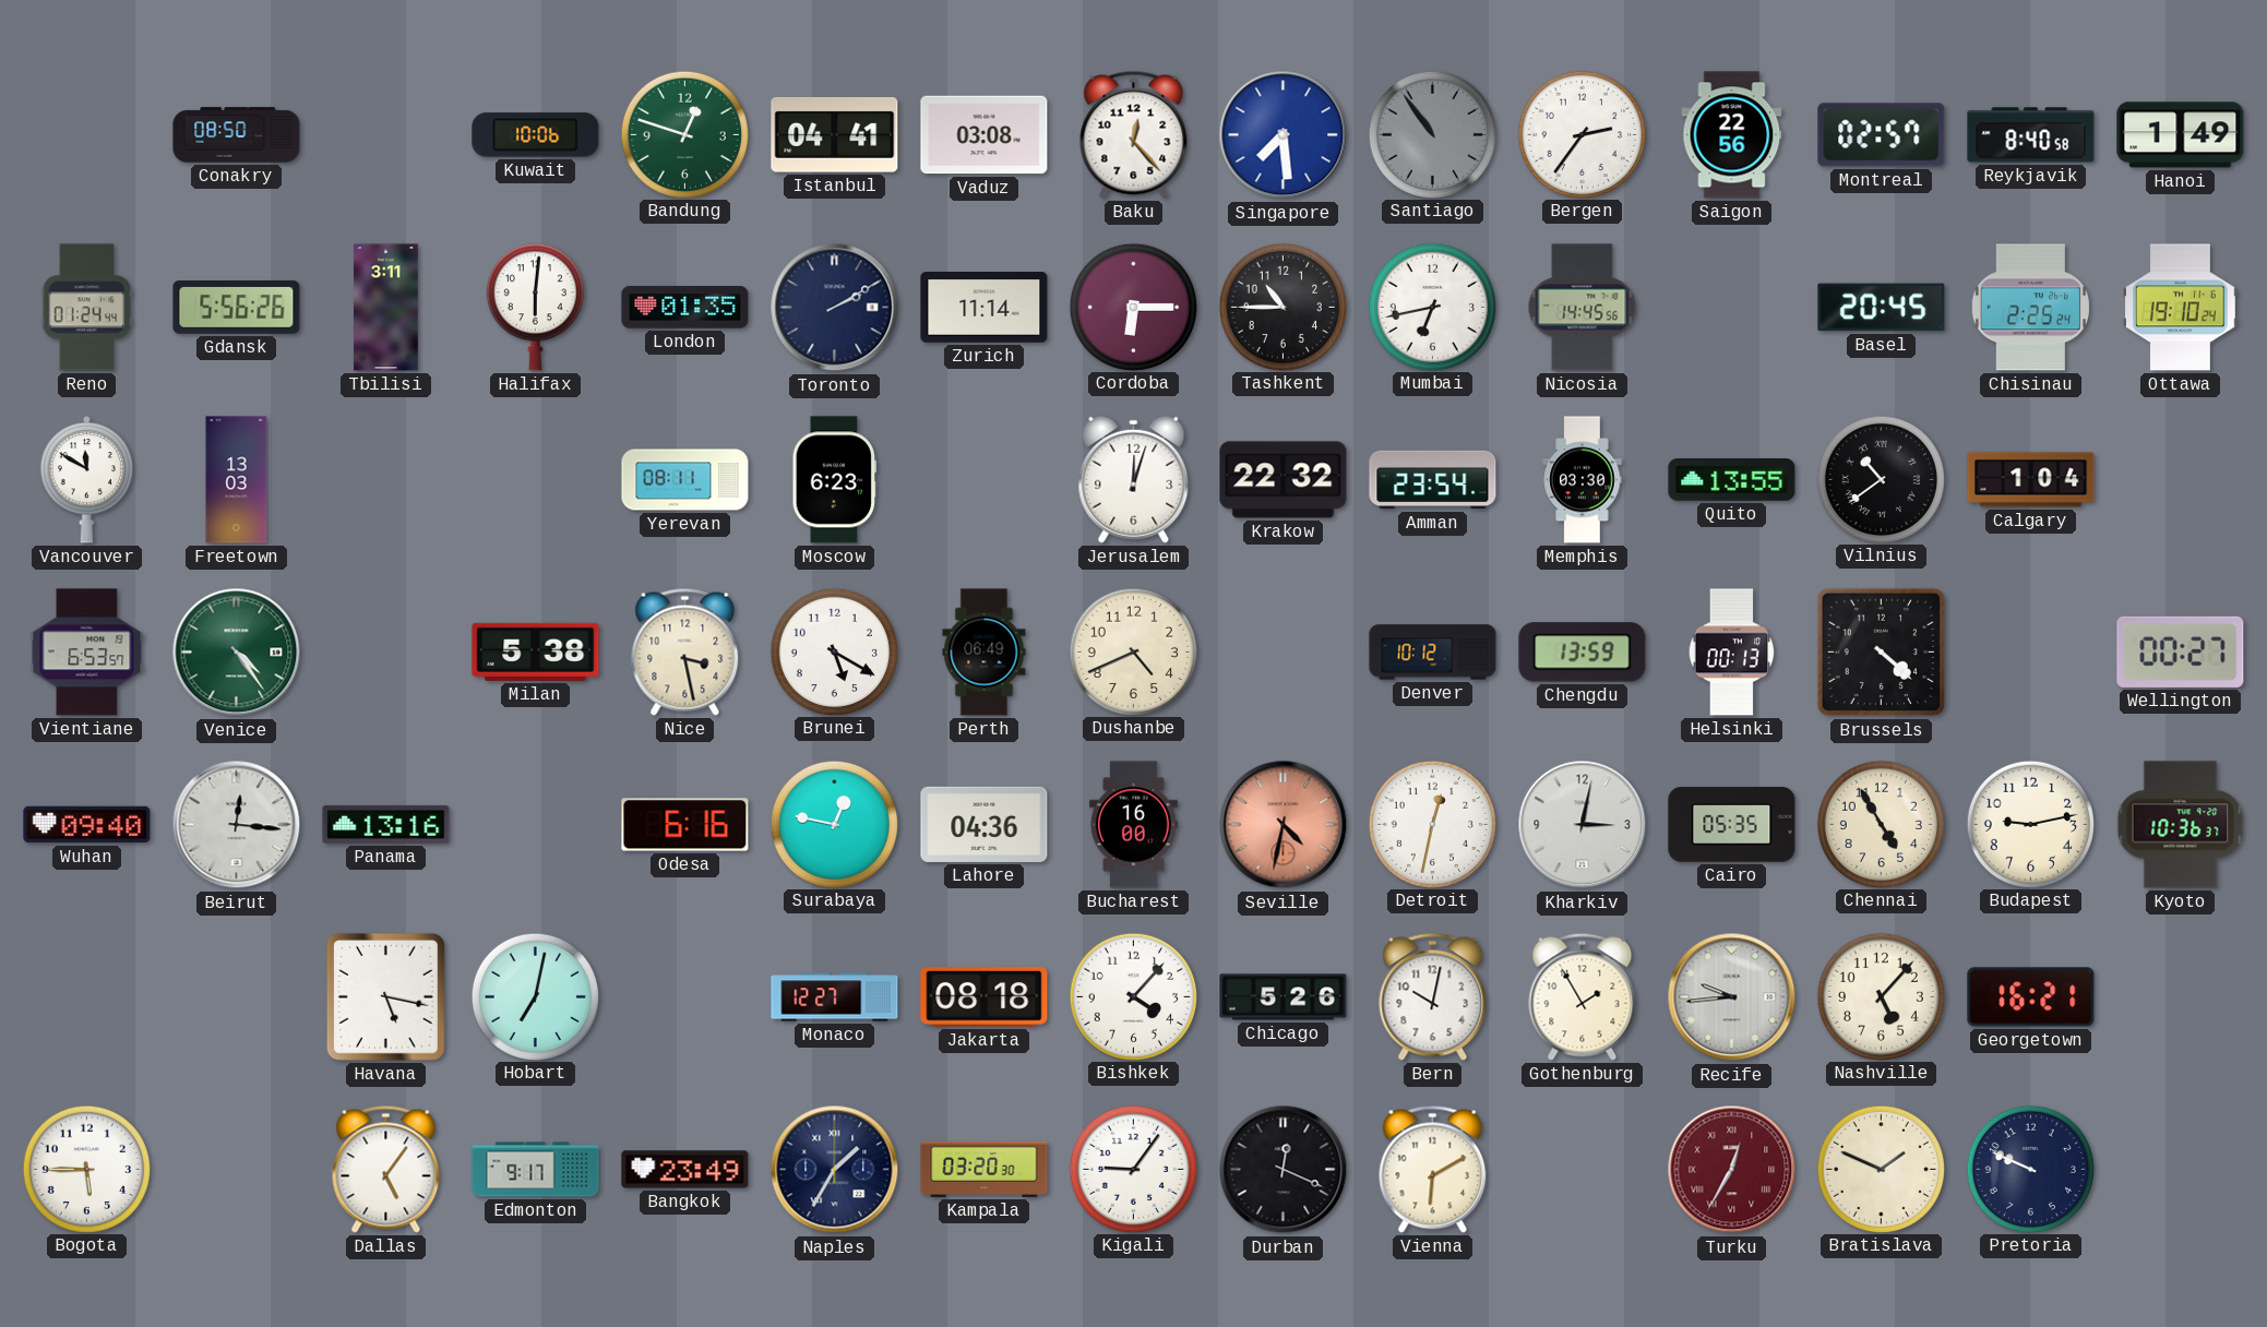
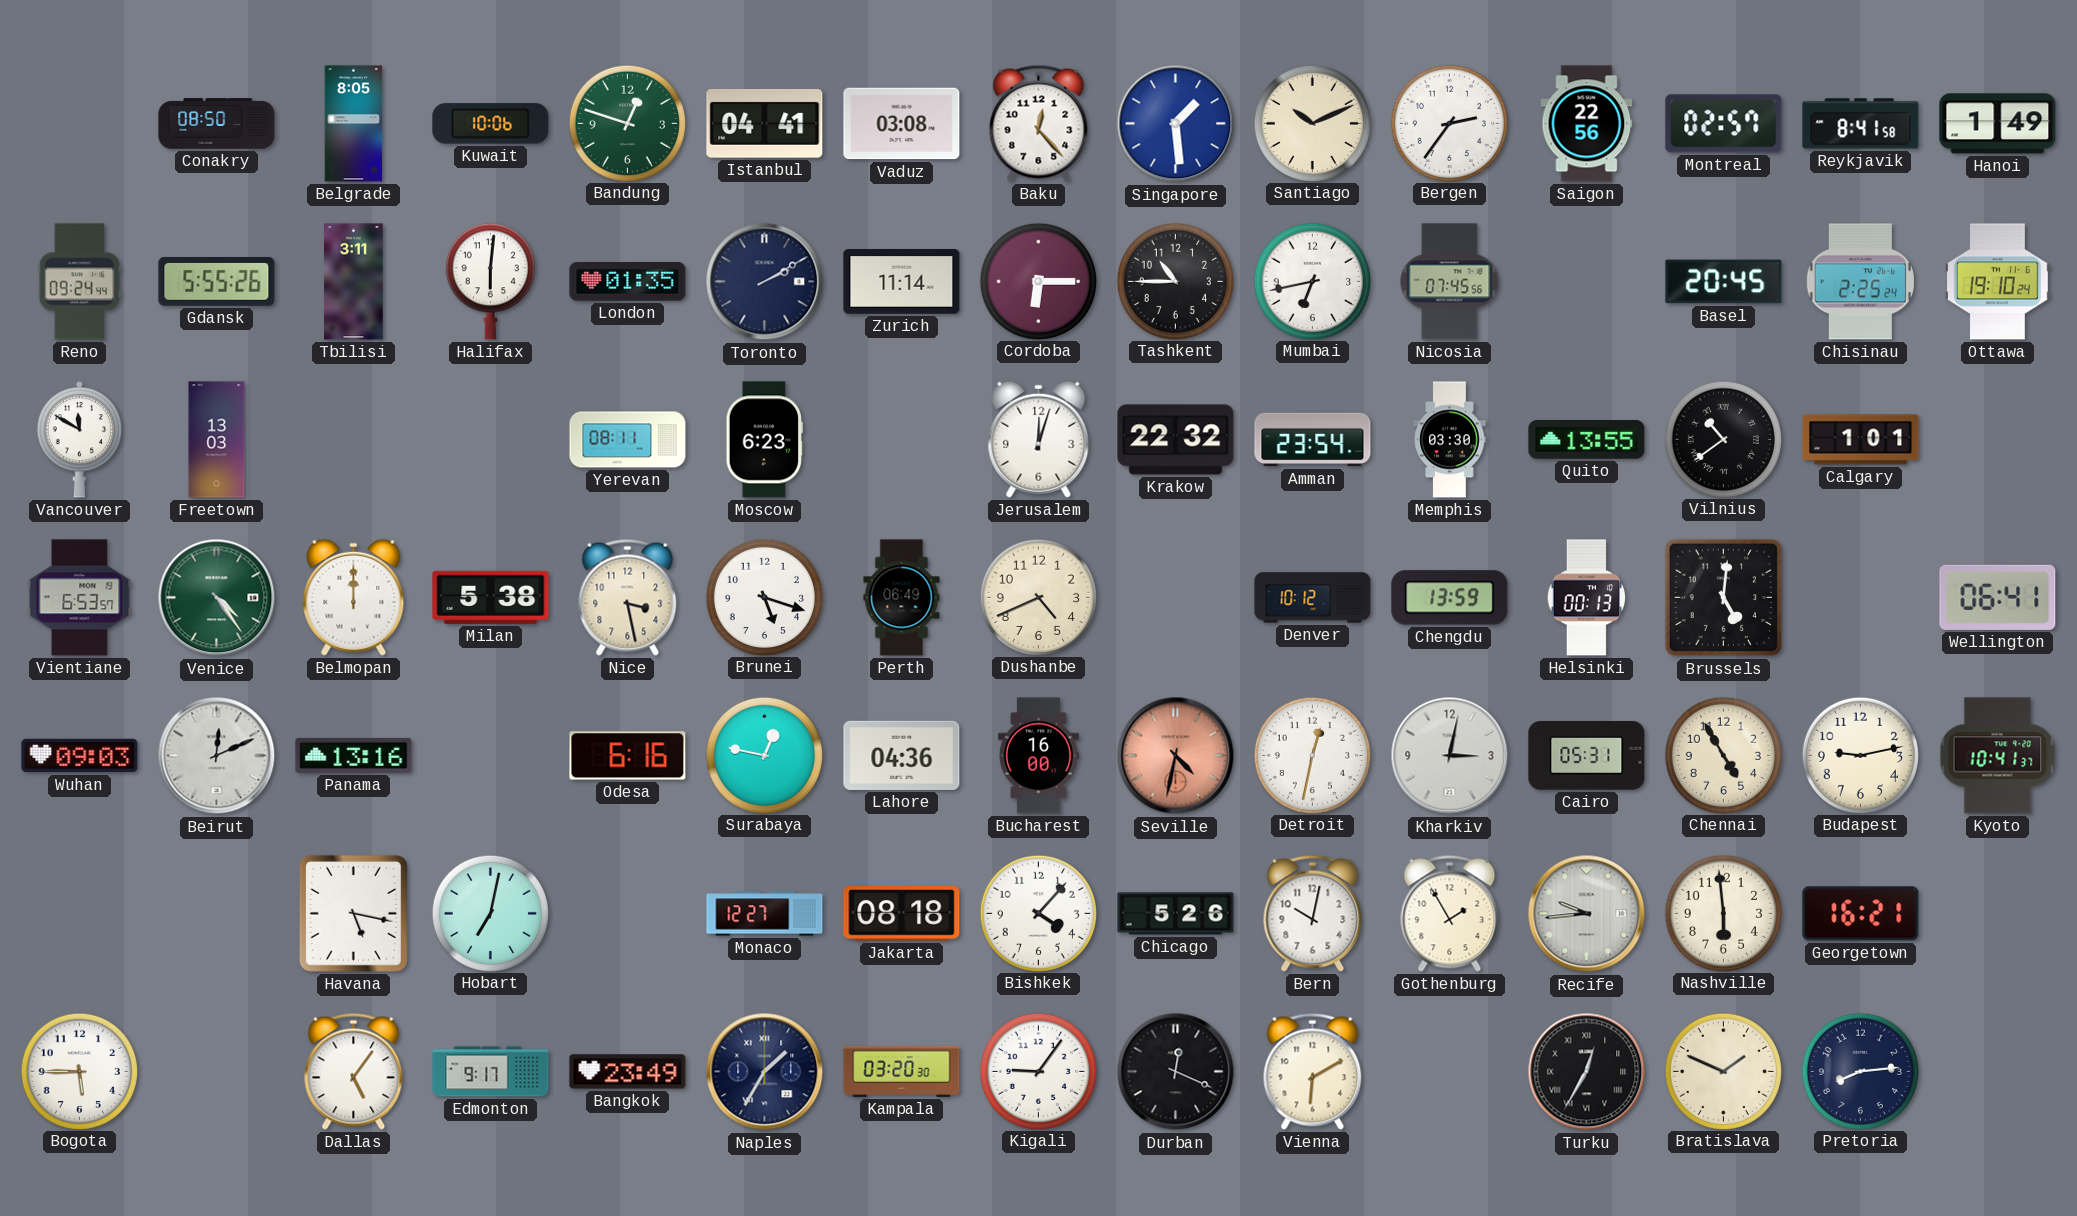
Belgrade: none -> 8:05
Singapore: 7:29 -> 1:29
Santiago: 10:54 -> 10:11
Santiago dial: grey -> cream
Reykjavik: 8:40 -> 8:41
Reno: 01:24 -> 09:24
Gdansk: 5:56 -> 5:55
Nicosia: 14:45 -> 07:45
Calgary: 1:04 -> 1:01
Belmopan: none -> 12:00
Brunei: 5:20 -> 5:18
Brussels: 4:22 -> 5:01
Wellington: 00:27 -> 06:41
Wuhan: 09:40 -> 09:03
Beirut: 12:16 -> 12:11
Cairo: 05:35 -> 05:31
Kyoto: 10:36 -> 10:41
Nashville: 5:07 -> 5:59
Turku dial: burgundy -> black
Pretoria: 9:49 -> 8:14
